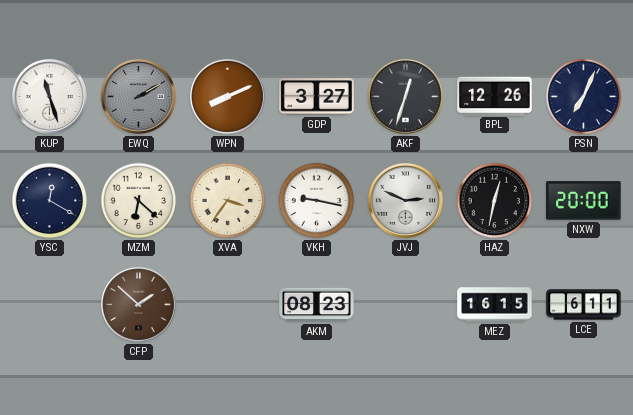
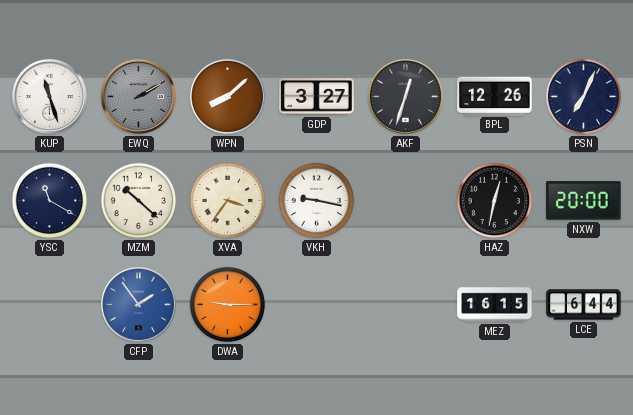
WPN: 8:11 -> 8:08
YSC: 12:20 -> 11:20
MZM: 6:22 -> 10:22
JVJ: 2:49 -> none
CFP: 1:52 -> 1:54
CFP dial: brown -> blue
DWA: none -> 9:15
AKM: 08:23 -> none
LCE: 6:11 -> 6:44
